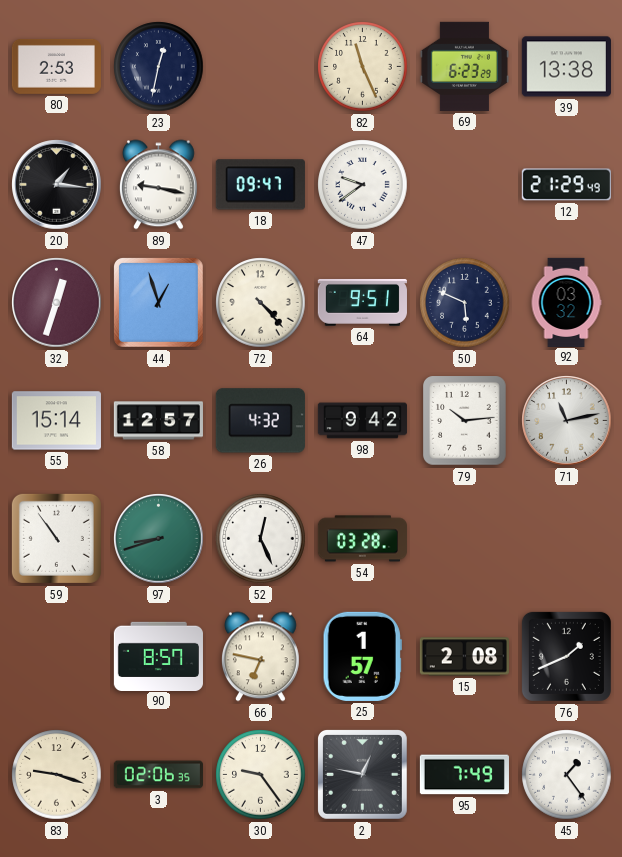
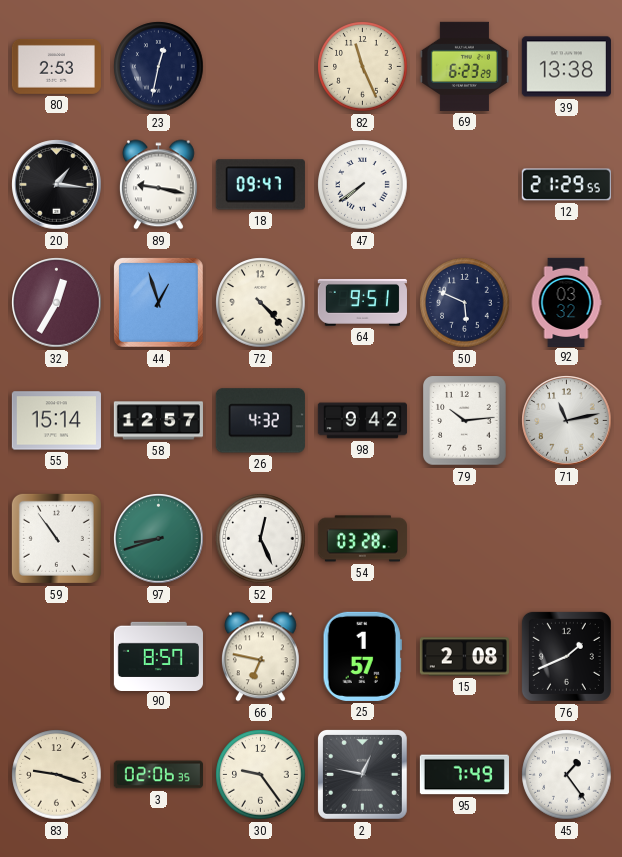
47: 9:39 -> 7:39
12: 21:29:49 -> 21:29:55
32: 12:33 -> 12:35
